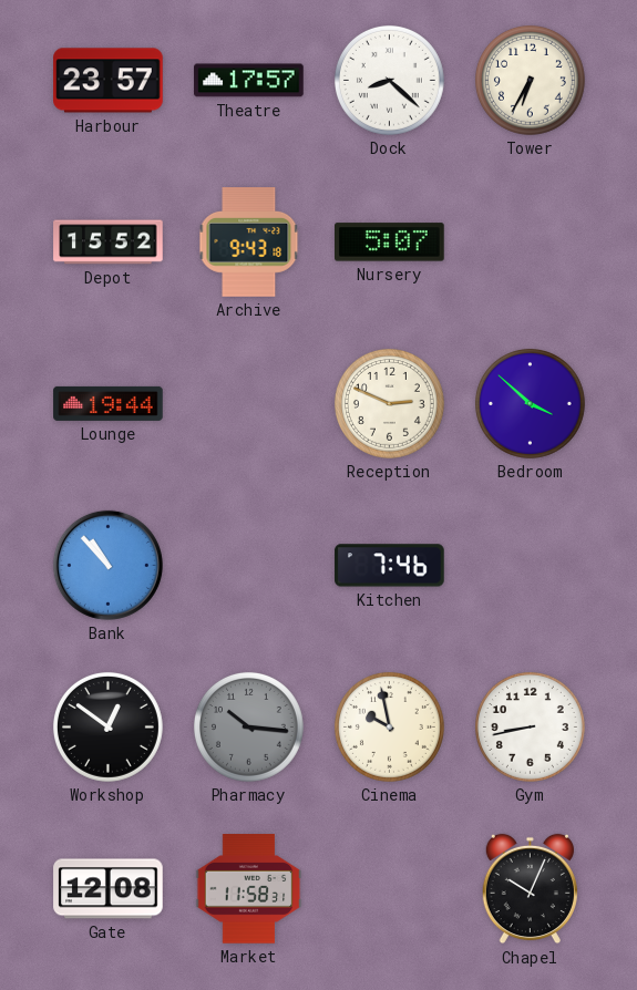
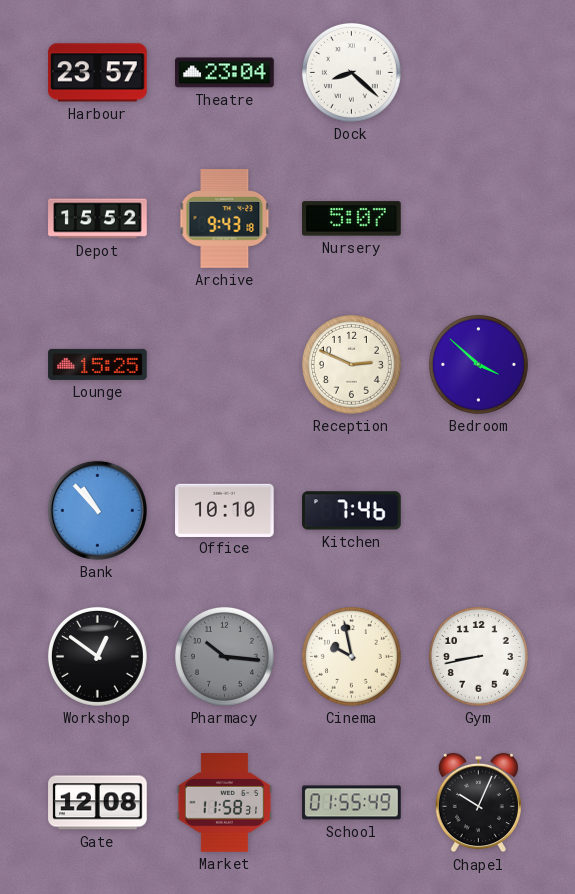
Theatre: 17:57 -> 23:04
Tower: 6:35 -> none
Lounge: 19:44 -> 15:25
Office: none -> 10:10
School: none -> 01:55
